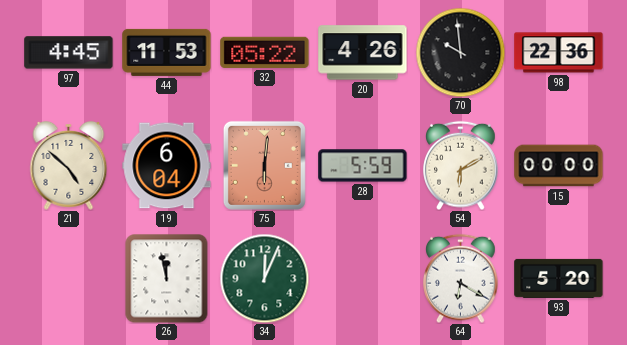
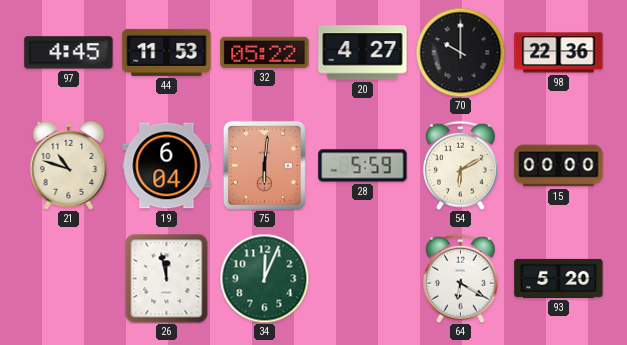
20: 4:26 -> 4:27
70: 9:59 -> 10:00
21: 4:52 -> 10:48
